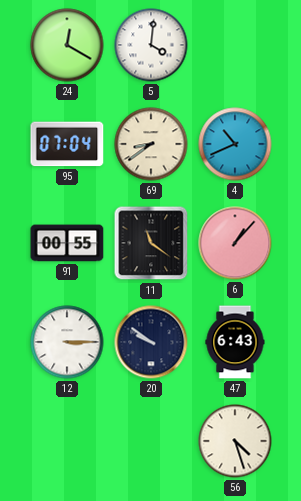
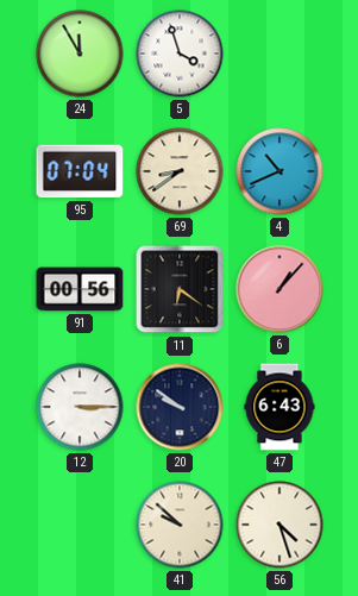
24: 12:20 -> 11:55
5: 4:01 -> 3:57
91: 00:55 -> 00:56
11: 11:21 -> 6:21
41: none -> 9:52
